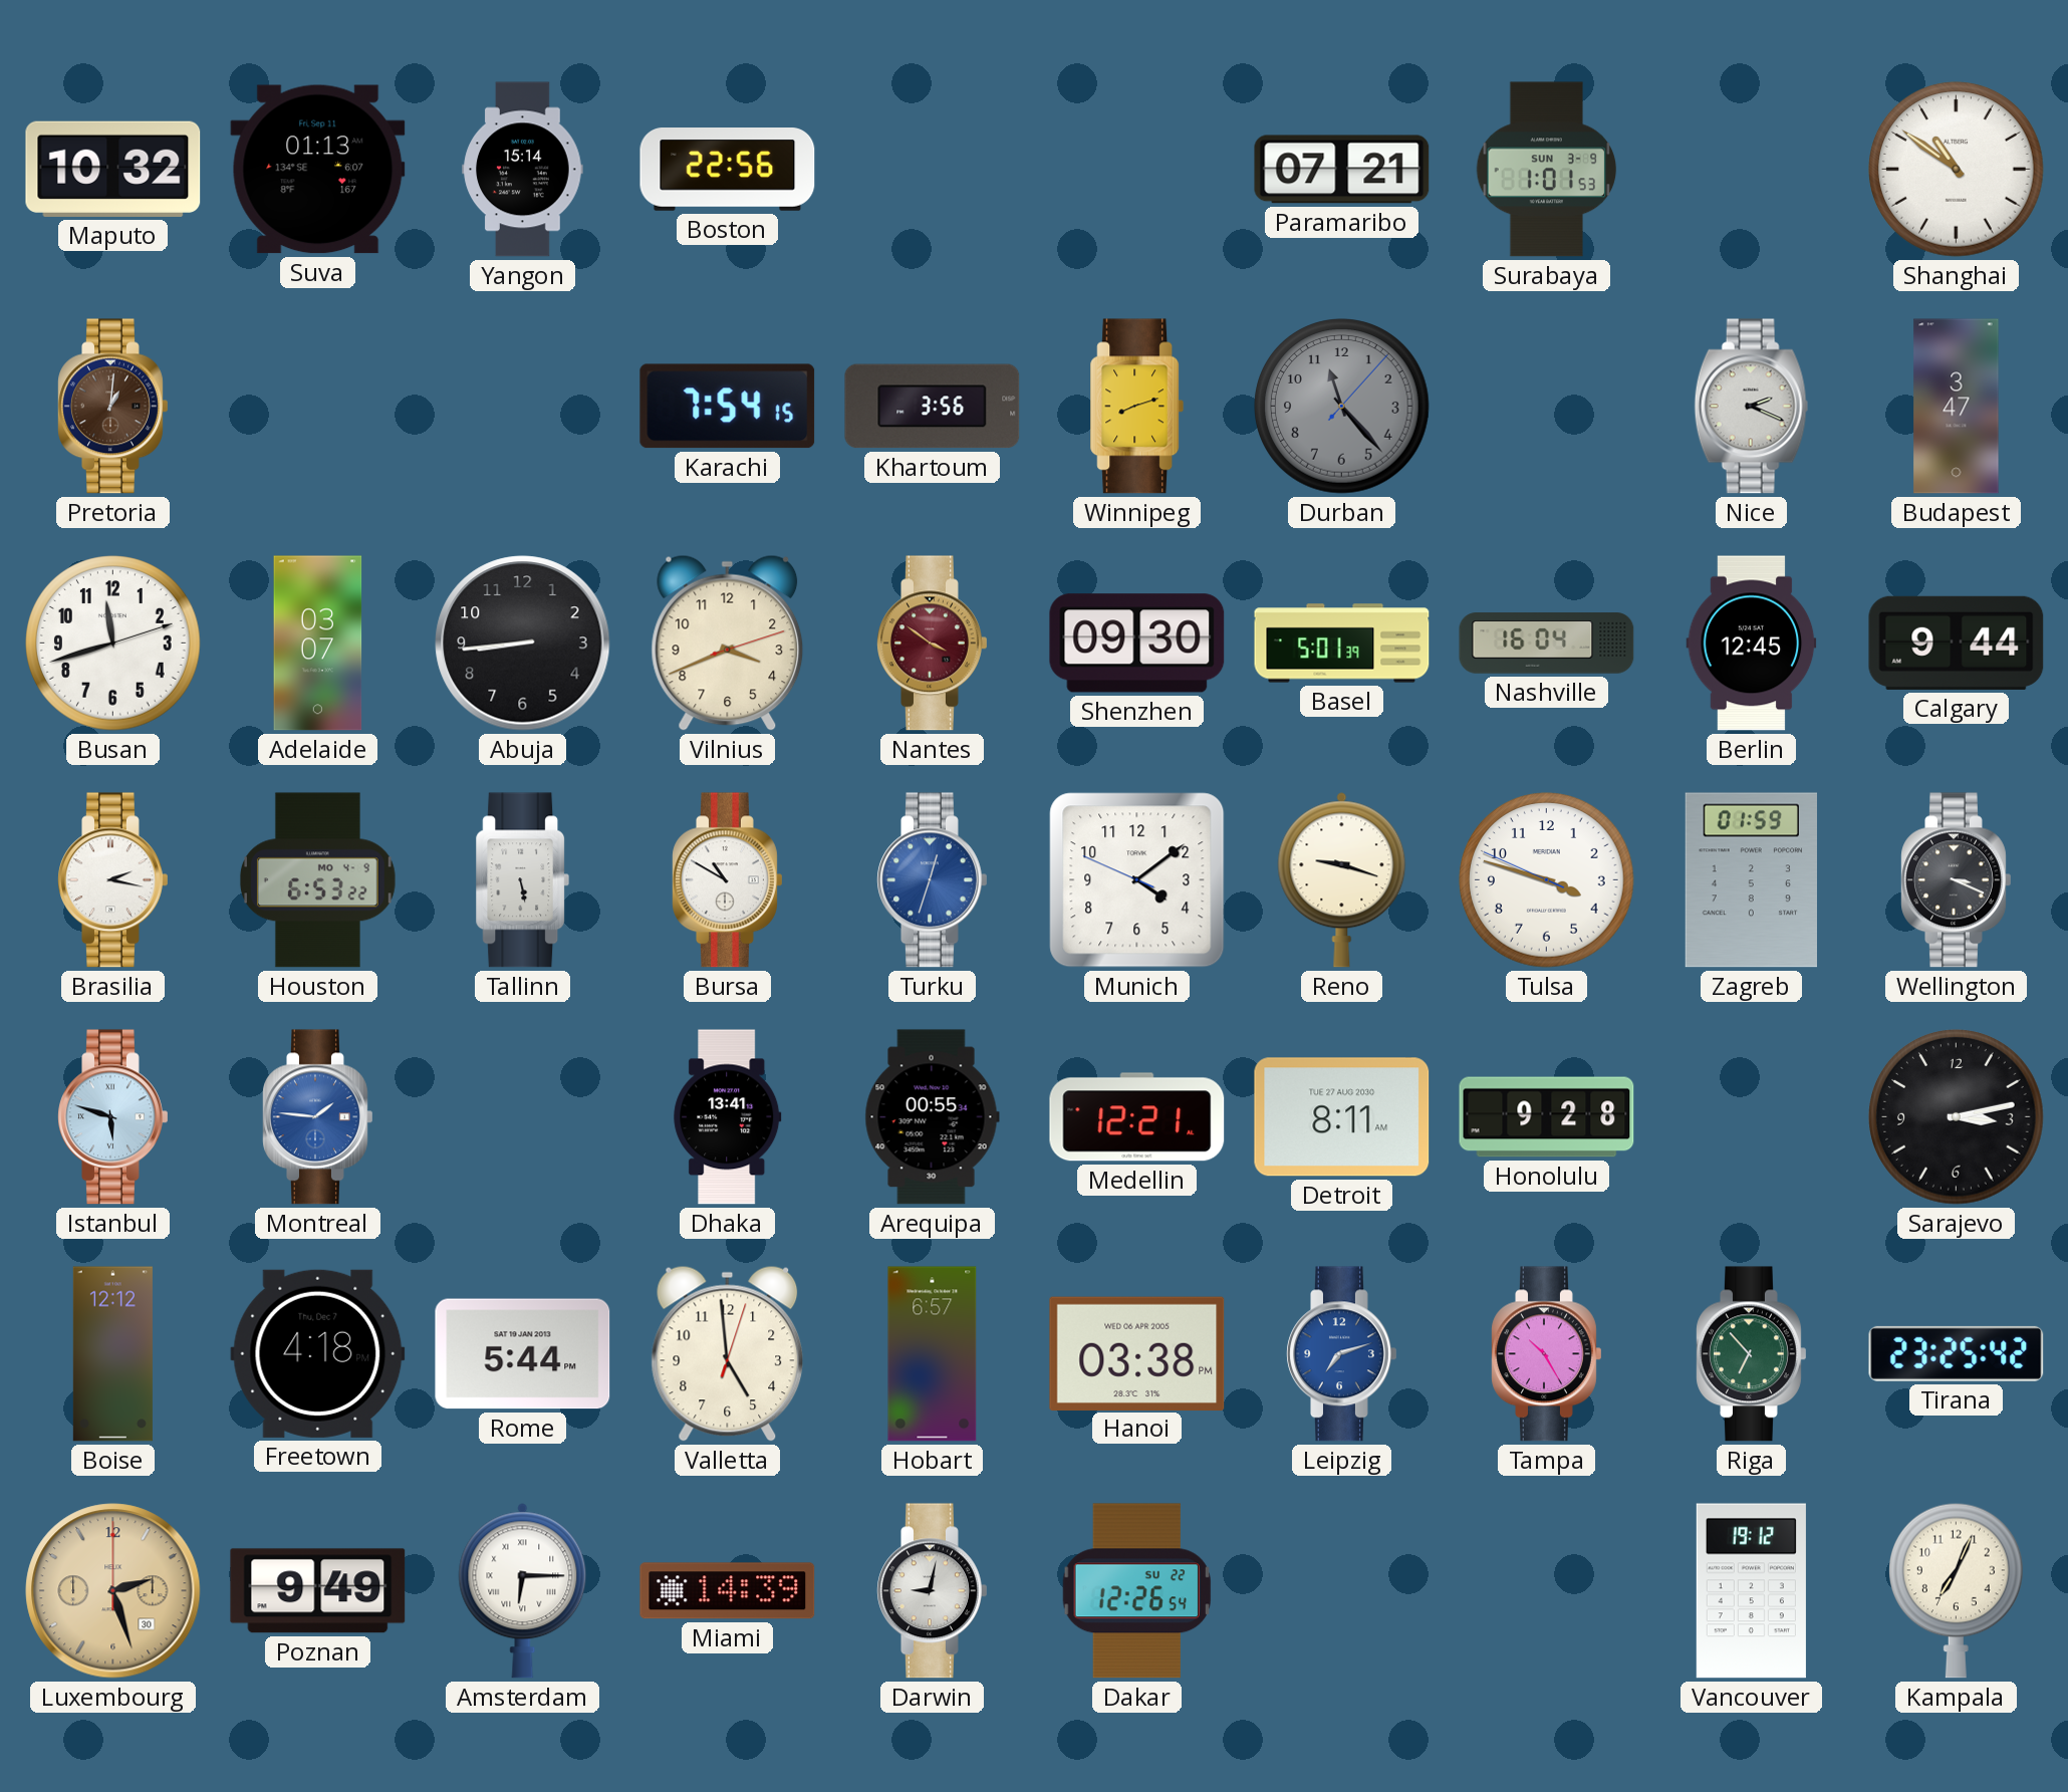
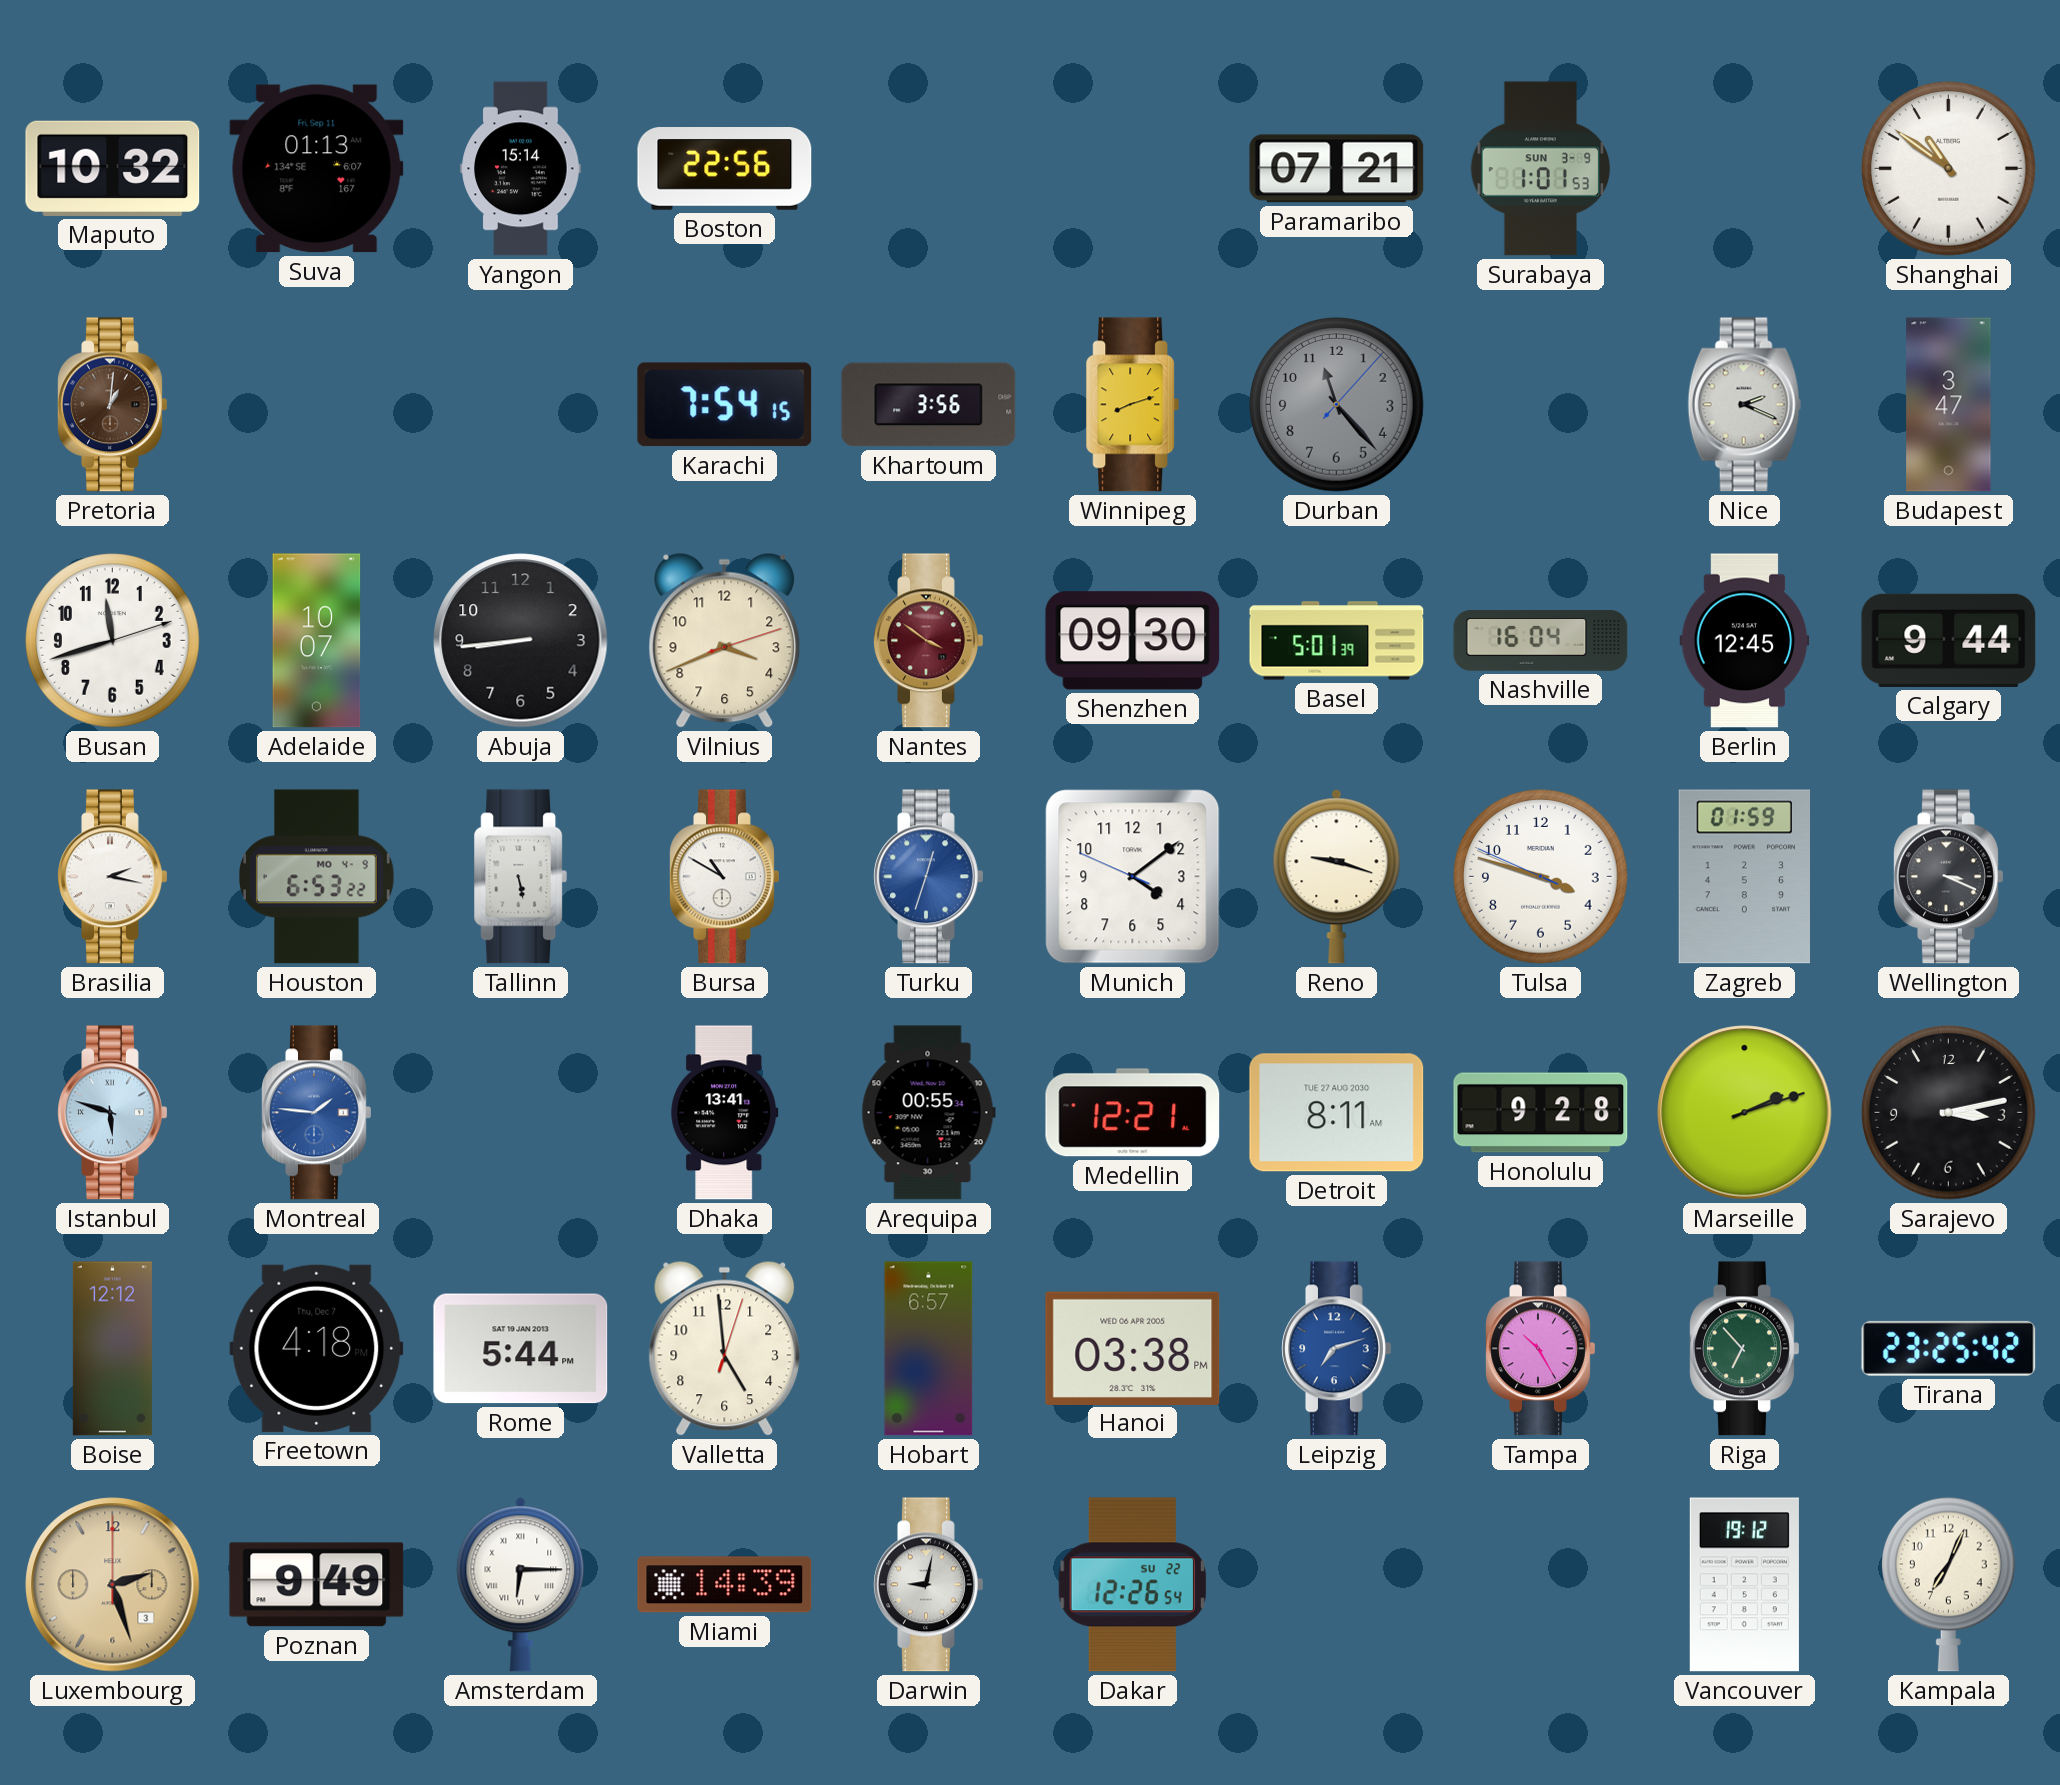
Adelaide: 03:07 -> 10:07
Marseille: none -> 2:12
Luxembourg date: 30 -> 3
